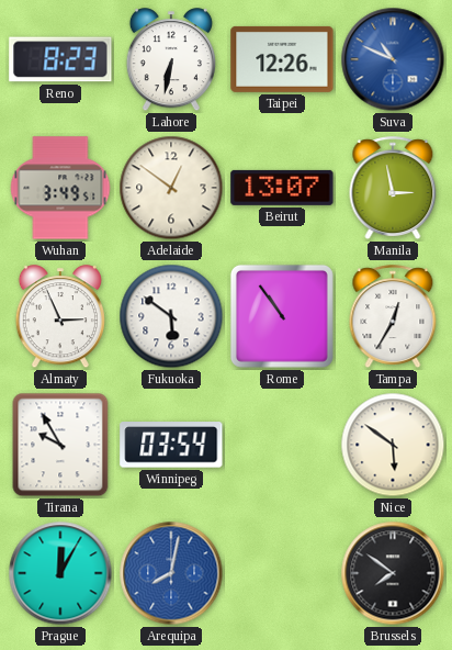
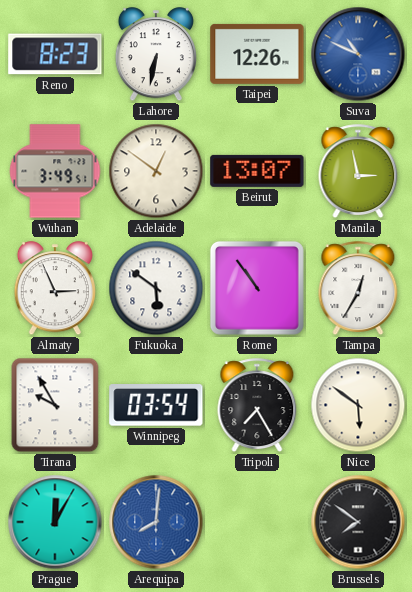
Tripoli: none -> 7:25
Arequipa: 8:02 -> 8:01
